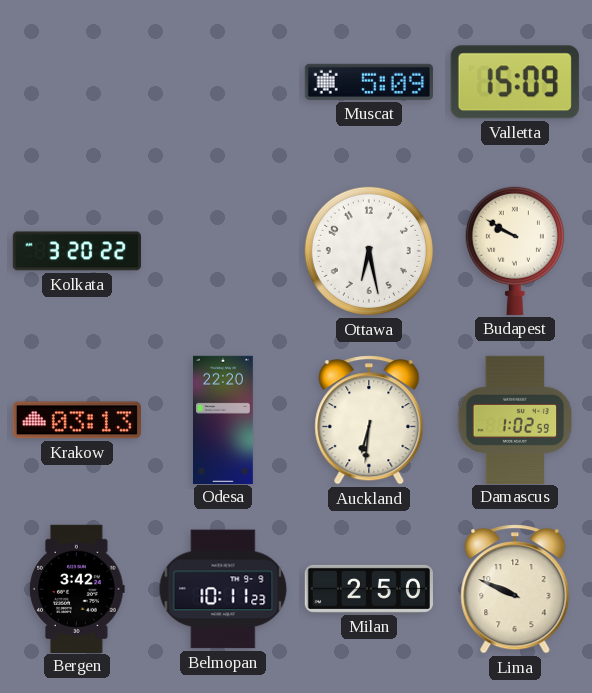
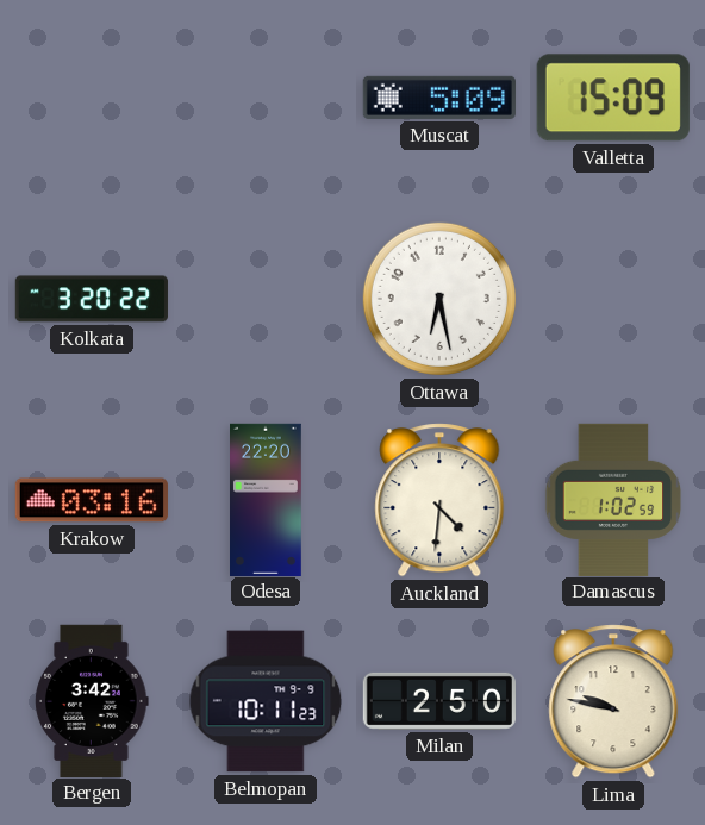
Budapest: 9:50 -> none
Krakow: 03:13 -> 03:16
Auckland: 6:31 -> 4:31
Lima: 9:49 -> 9:47
